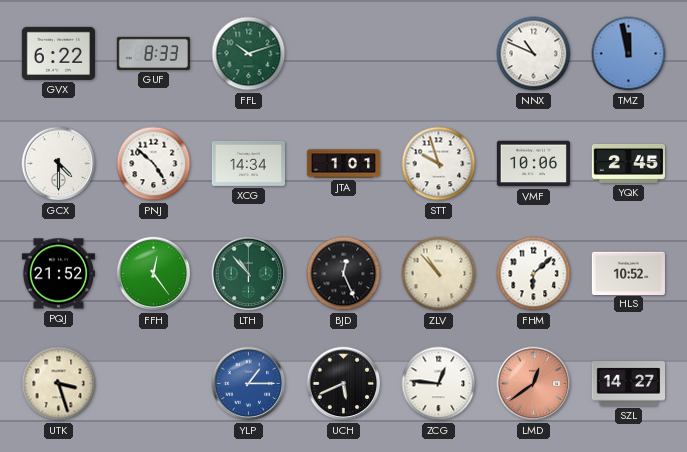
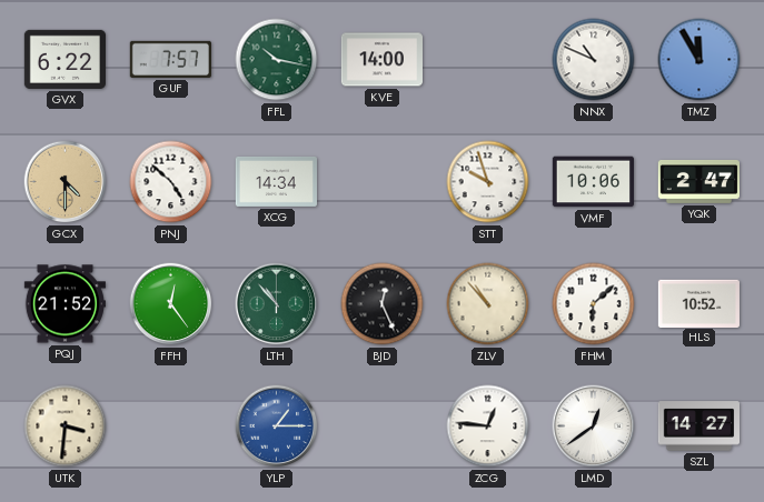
GUF: 8:33 -> 7:57
FFL: 10:12 -> 10:17
KVE: none -> 14:00
TMZ: 11:58 -> 11:55
GCX dial: white -> champagne
JTA: 1:01 -> none
YQK: 2:45 -> 2:47
UTK: 3:27 -> 3:31
UCH: 5:41 -> none
LMD dial: salmon -> white
